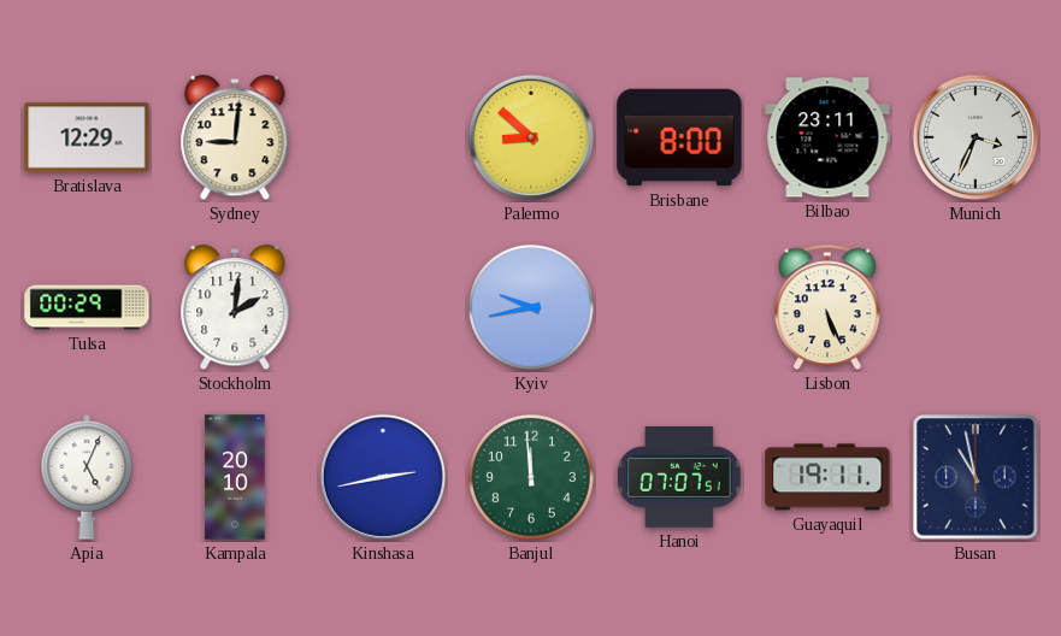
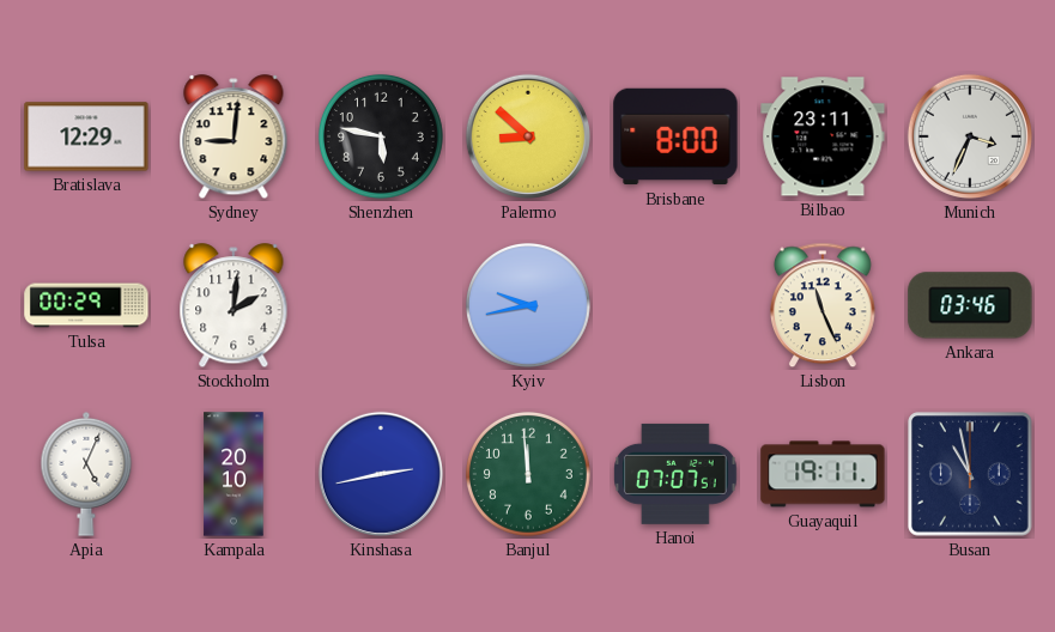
Shenzhen: none -> 5:47
Lisbon: 5:26 -> 11:26
Ankara: none -> 03:46
